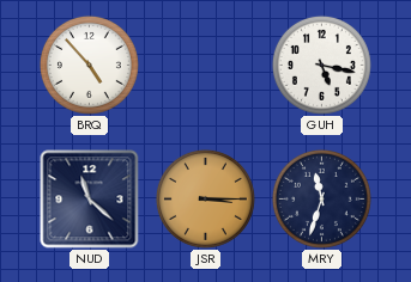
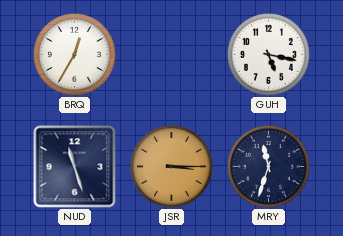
BRQ: 4:53 -> 12:35
NUD: 11:22 -> 11:27
